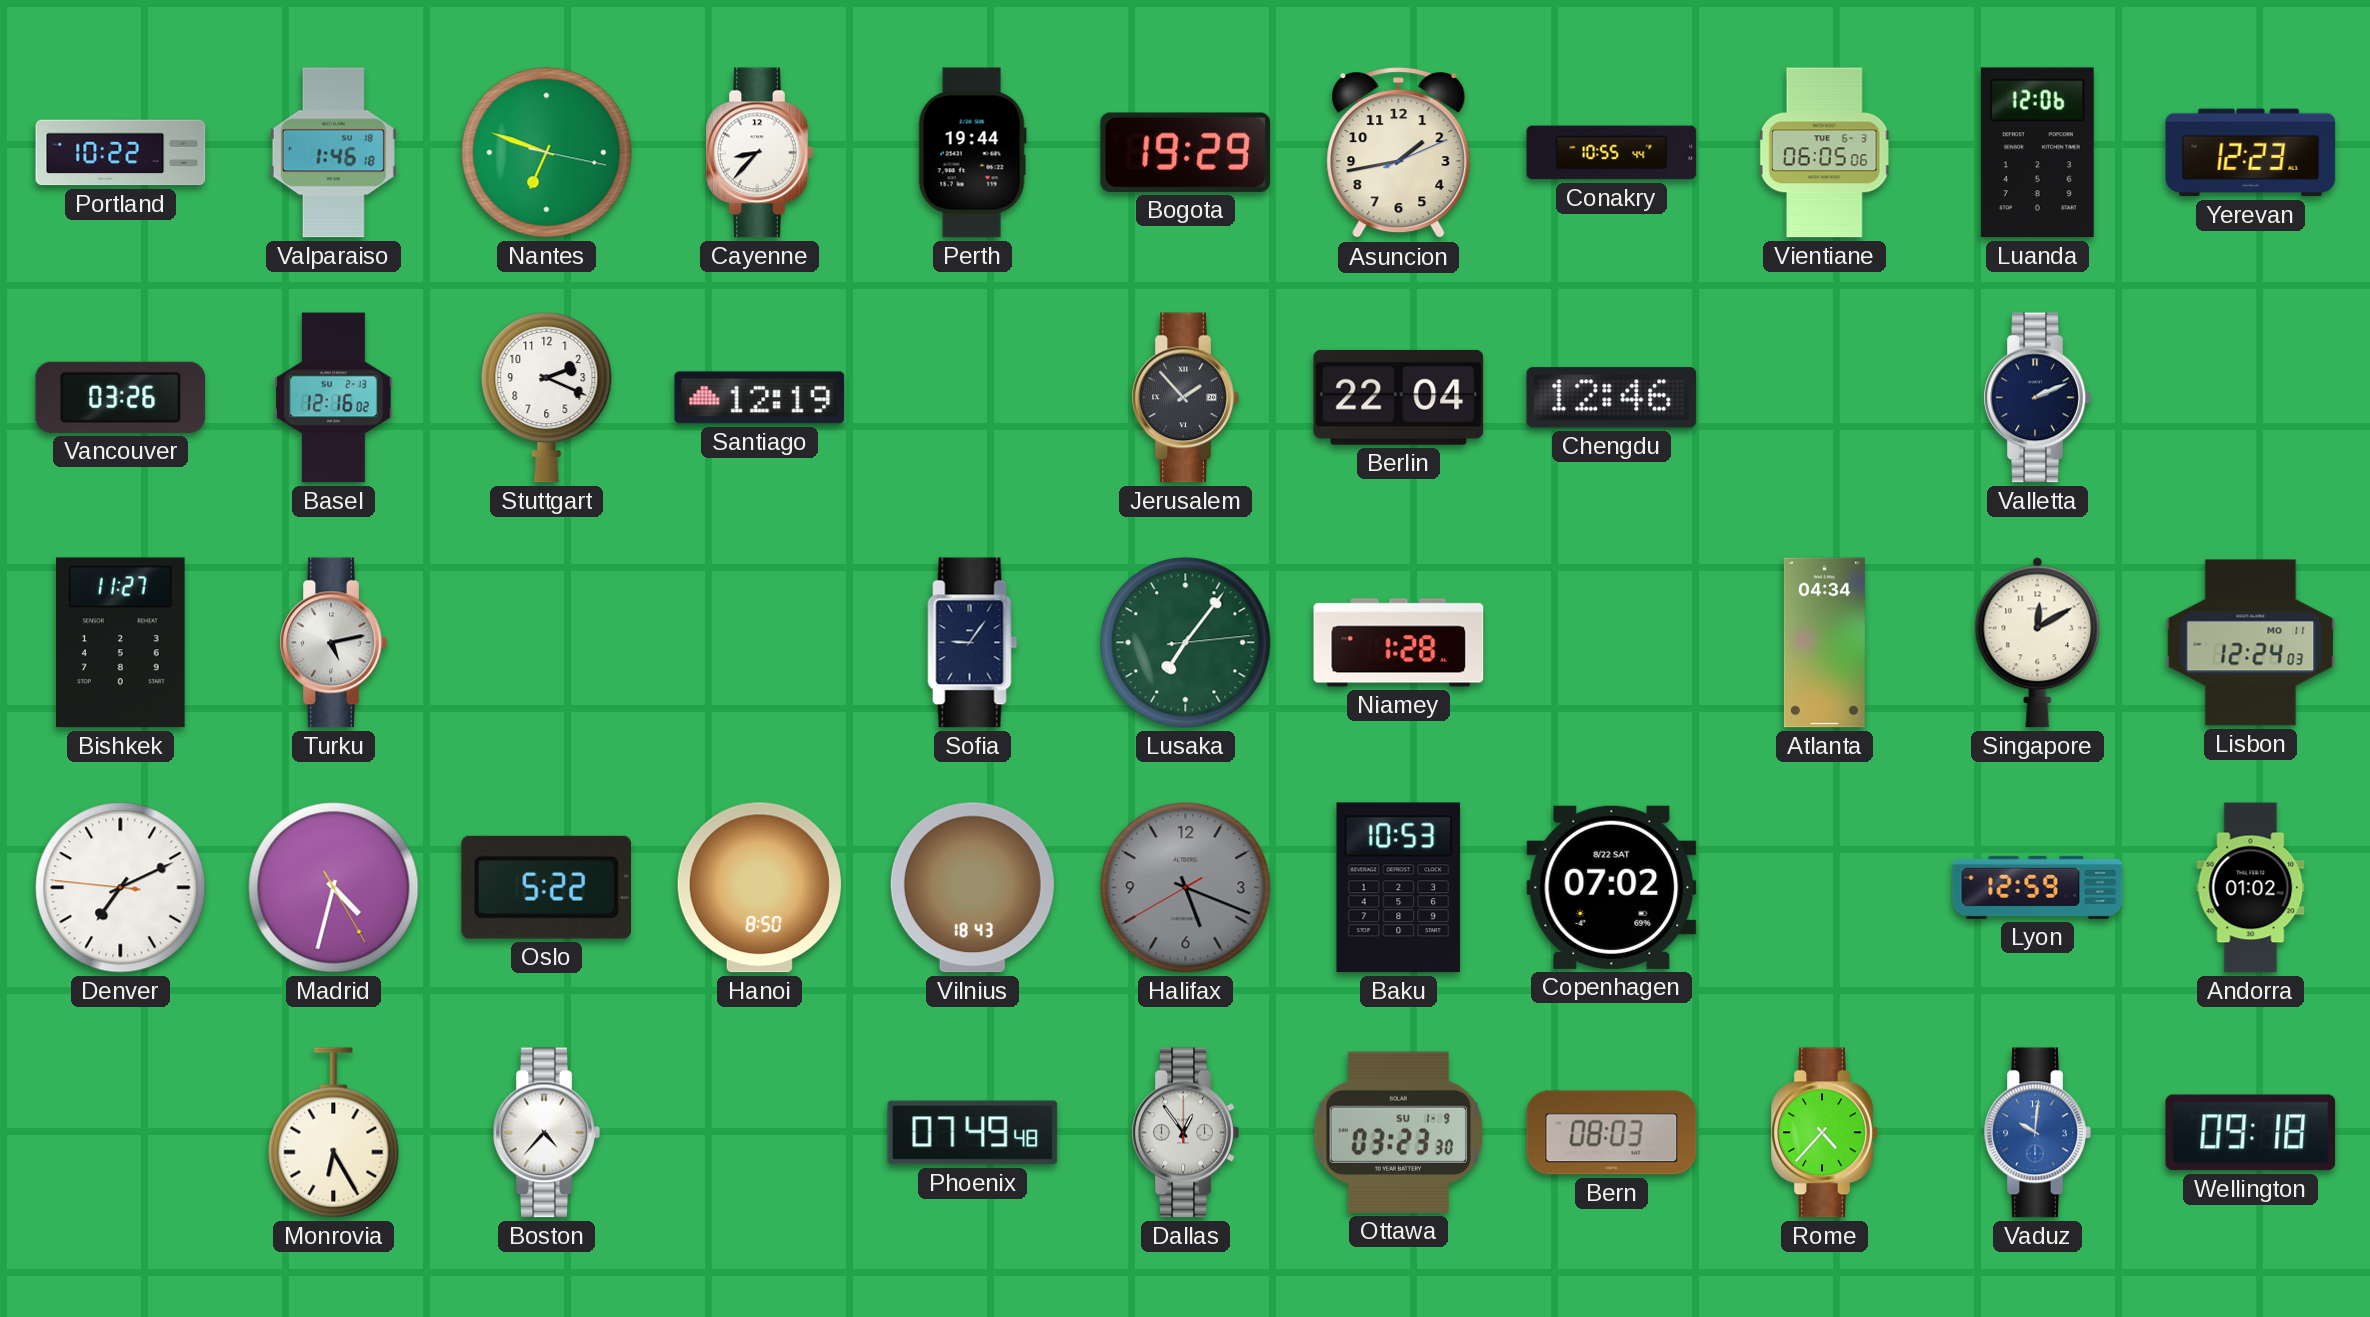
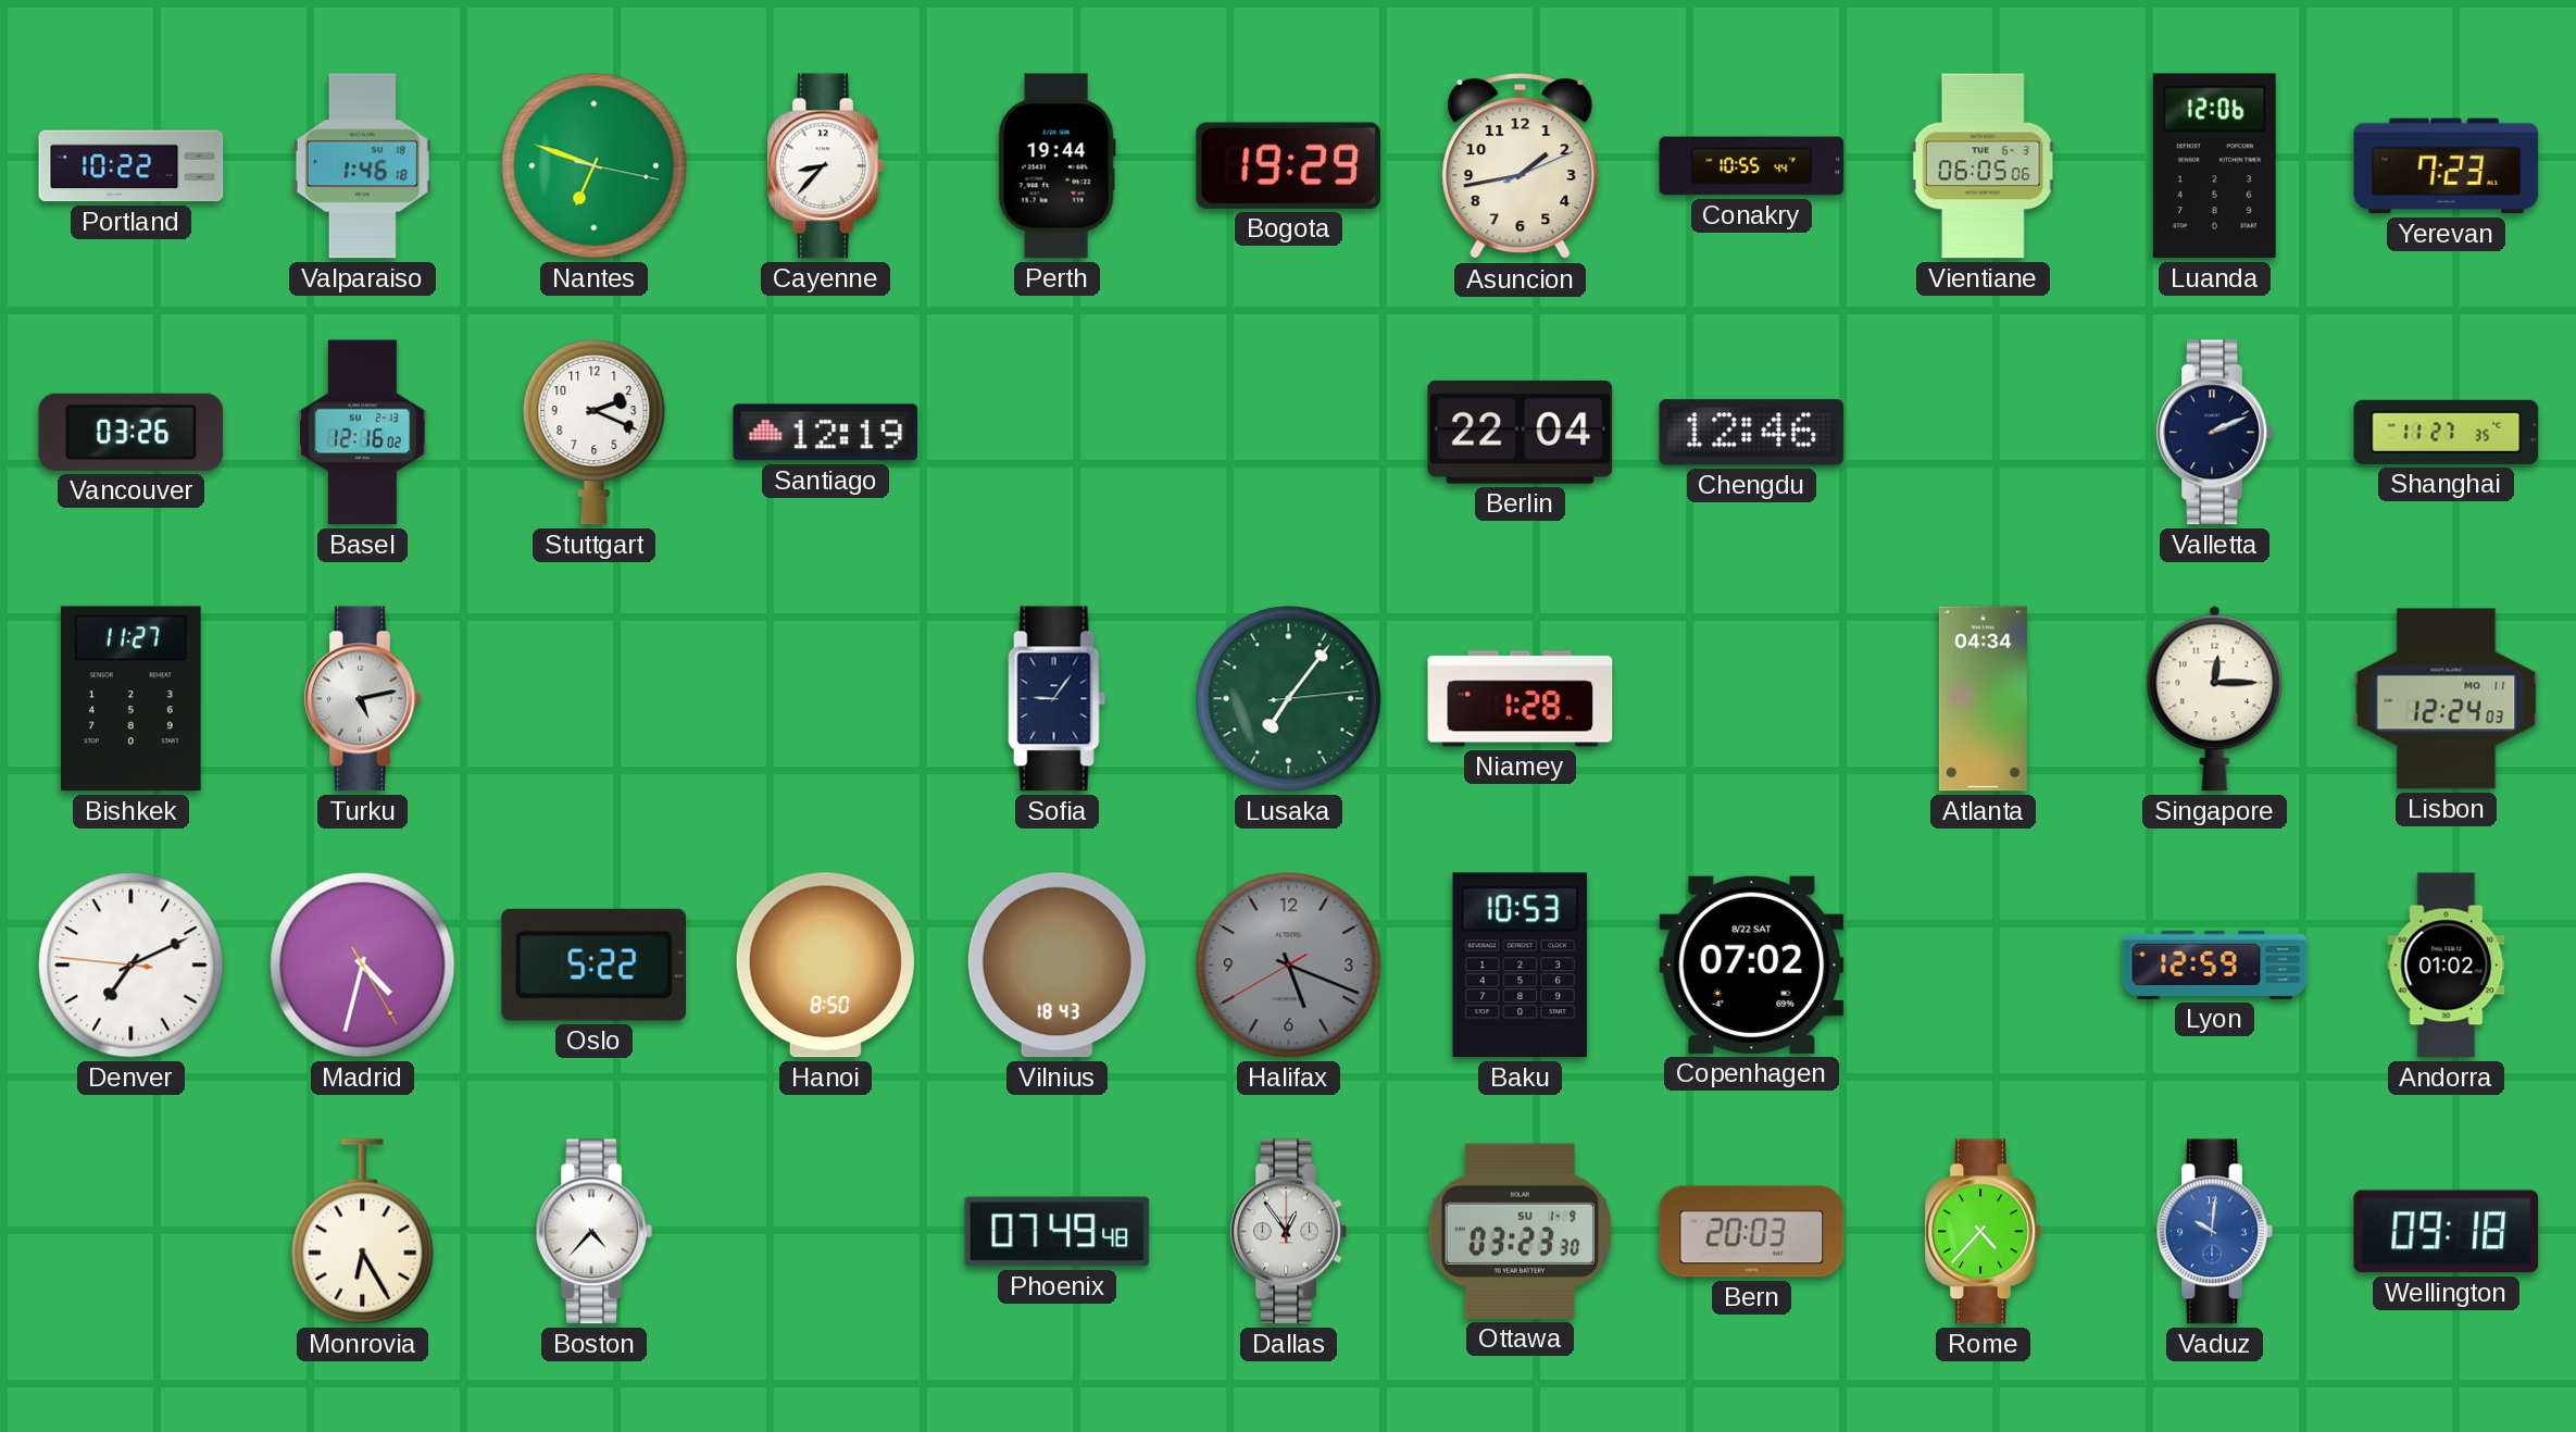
Yerevan: 12:23 -> 7:23
Jerusalem: 1:53 -> none
Shanghai: none -> 11:27
Singapore: 12:10 -> 12:15
Bern: 08:03 -> 20:03
